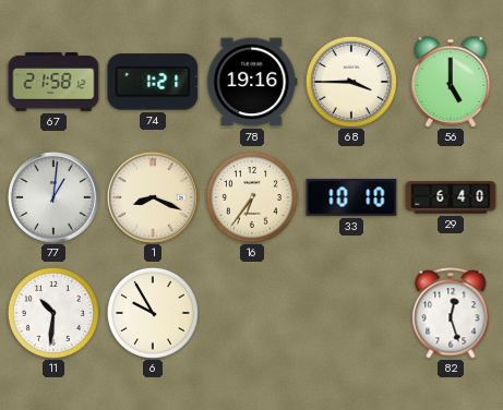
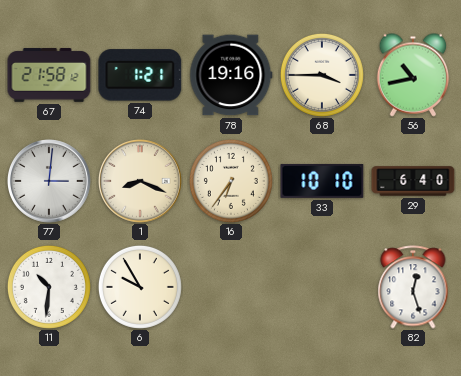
56: 5:00 -> 10:43
77: 1:01 -> 3:01
